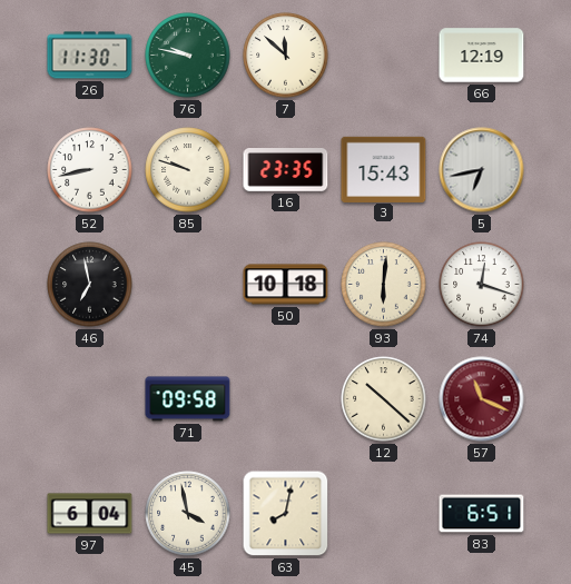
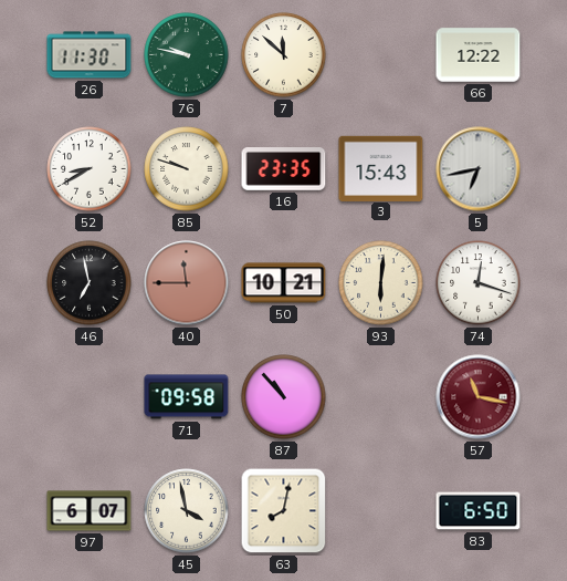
66: 12:19 -> 12:22
52: 8:43 -> 8:40
40: none -> 11:45
50: 10:18 -> 10:21
87: none -> 10:53
12: 10:22 -> none
57: 11:19 -> 11:17
97: 6:04 -> 6:07
83: 6:51 -> 6:50
